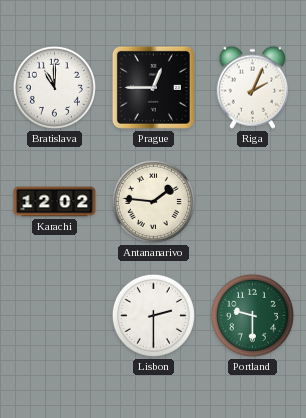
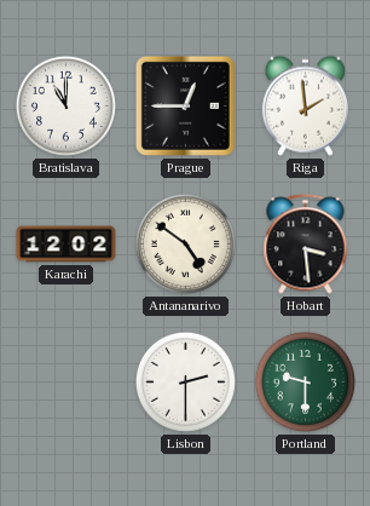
Riga: 2:04 -> 1:59
Antananarivo: 1:46 -> 4:51
Hobart: none -> 3:29
